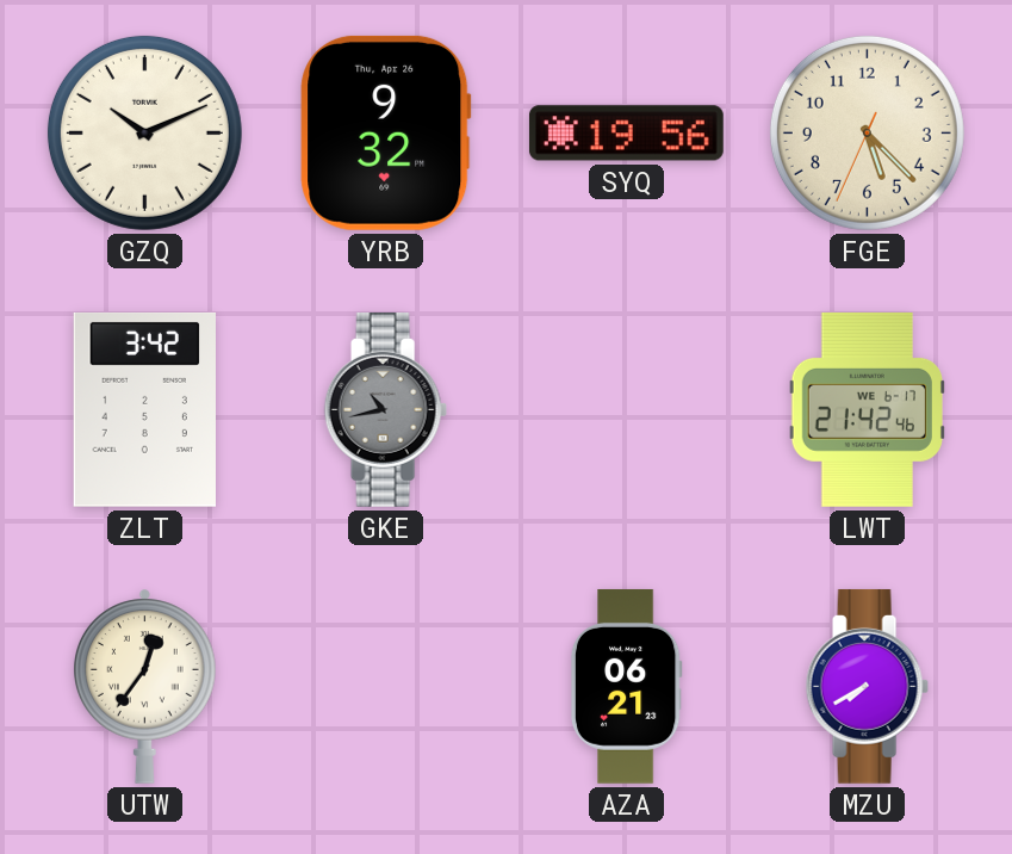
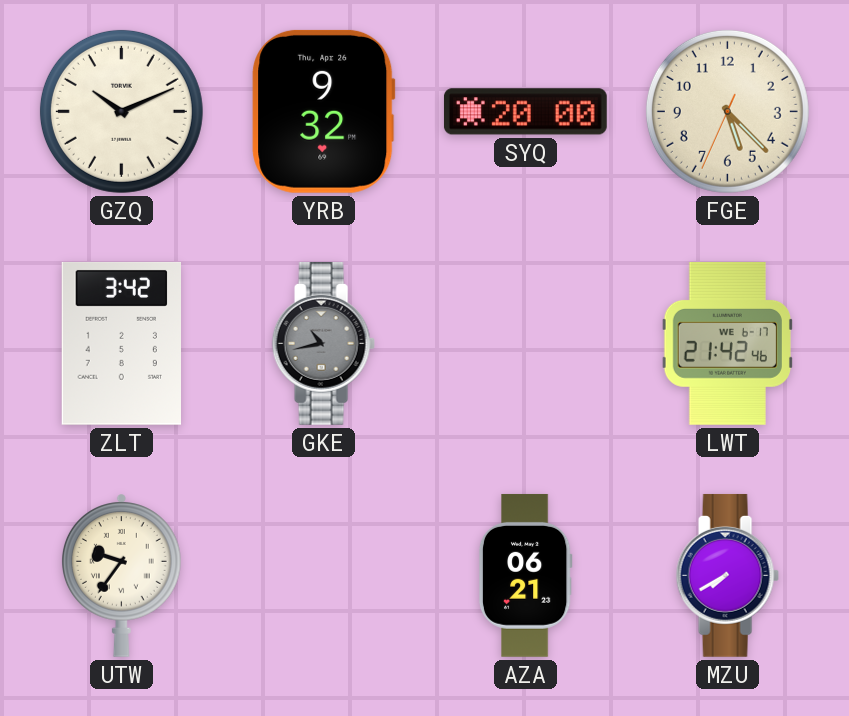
SYQ: 19:56 -> 20:00
UTW: 12:36 -> 9:36
